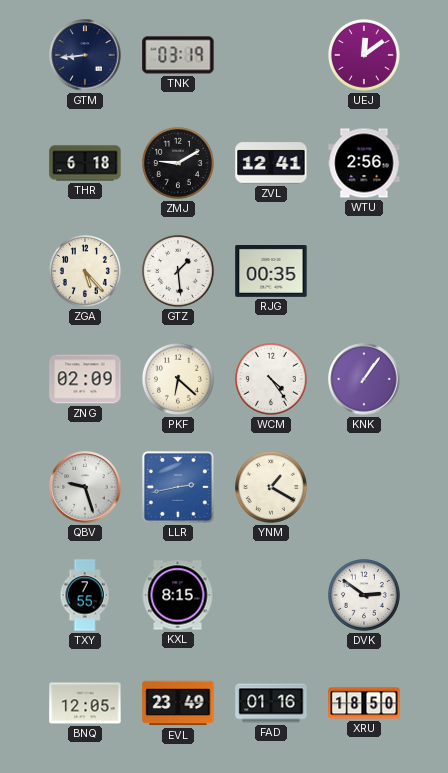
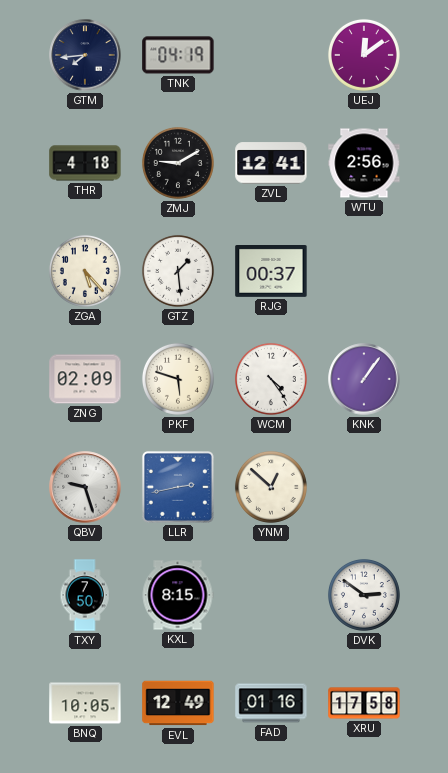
GTM: 8:44 -> 7:44
TNK: 03:19 -> 04:19
THR: 6:18 -> 4:18
RJG: 00:35 -> 00:37
PKF: 6:22 -> 5:48
YNM: 1:20 -> 12:52
TXY: 7:55 -> 7:50
BNQ: 12:05 -> 10:05
EVL: 23:49 -> 12:49
XRU: 18:50 -> 17:58
